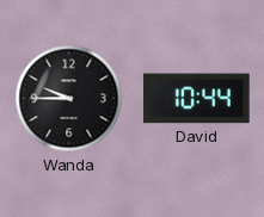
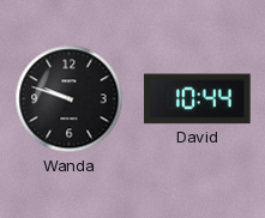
Wanda: 9:45 -> 9:48
